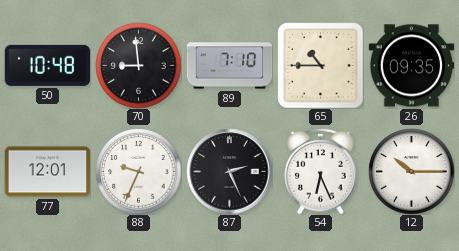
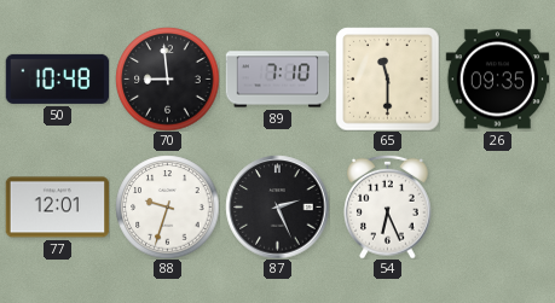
65: 10:45 -> 11:30
88: 9:34 -> 9:33
12: 10:15 -> none
